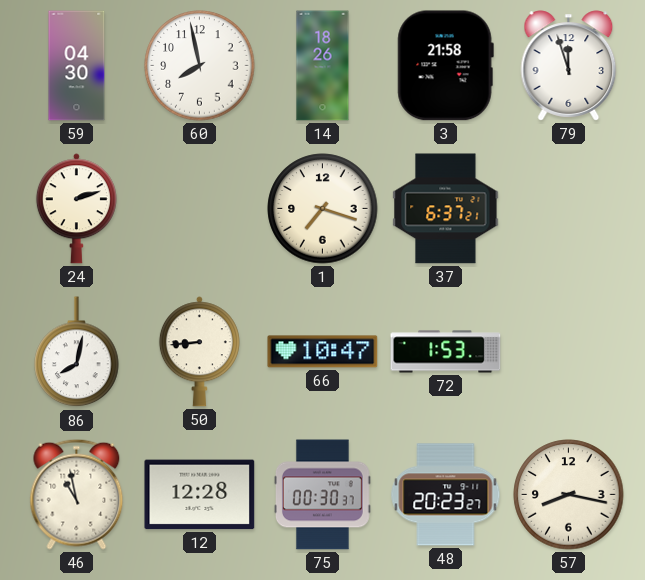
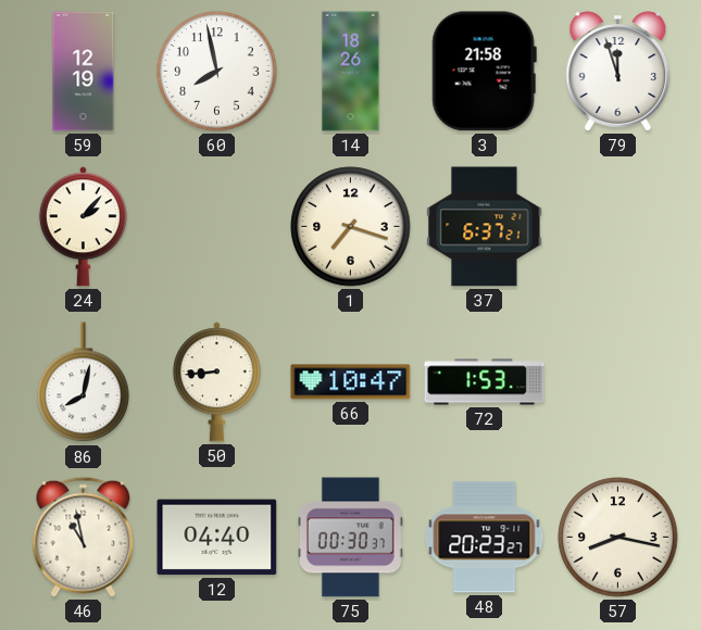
59: 04:30 -> 12:19
24: 2:12 -> 2:07
12: 12:28 -> 04:40
